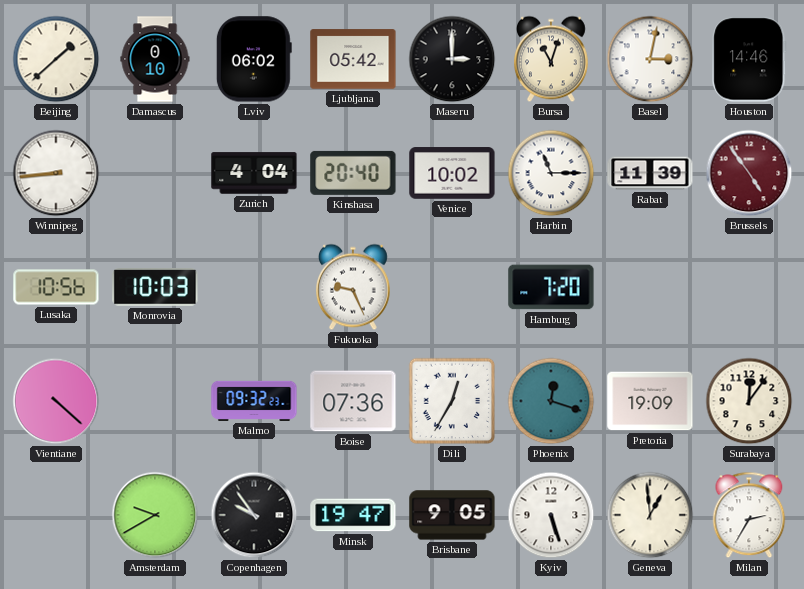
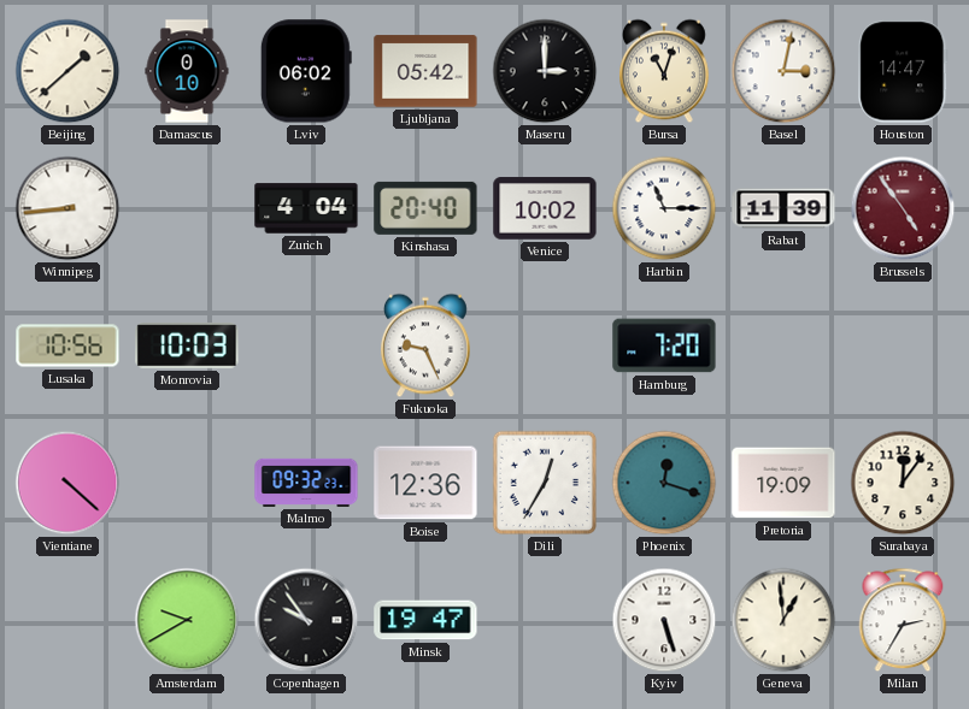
Houston: 14:46 -> 14:47
Boise: 07:36 -> 12:36
Brisbane: 9:05 -> none
